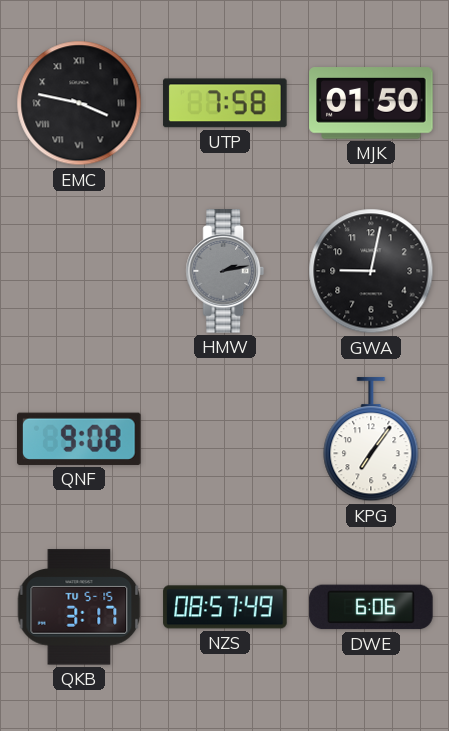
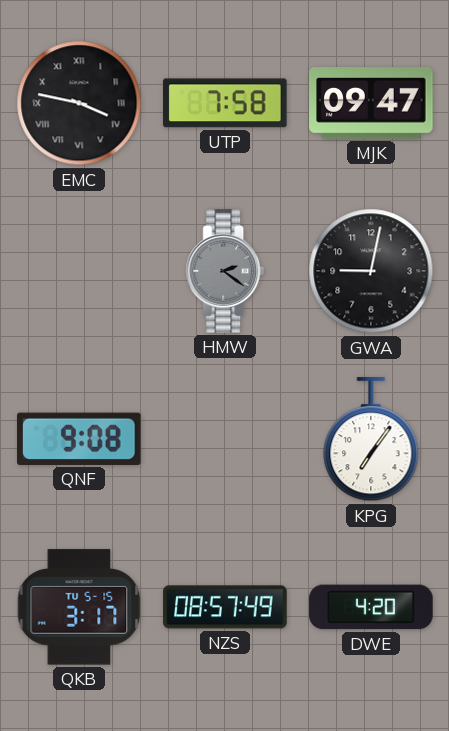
MJK: 01:50 -> 09:47
HMW: 2:13 -> 2:21
DWE: 6:06 -> 4:20
